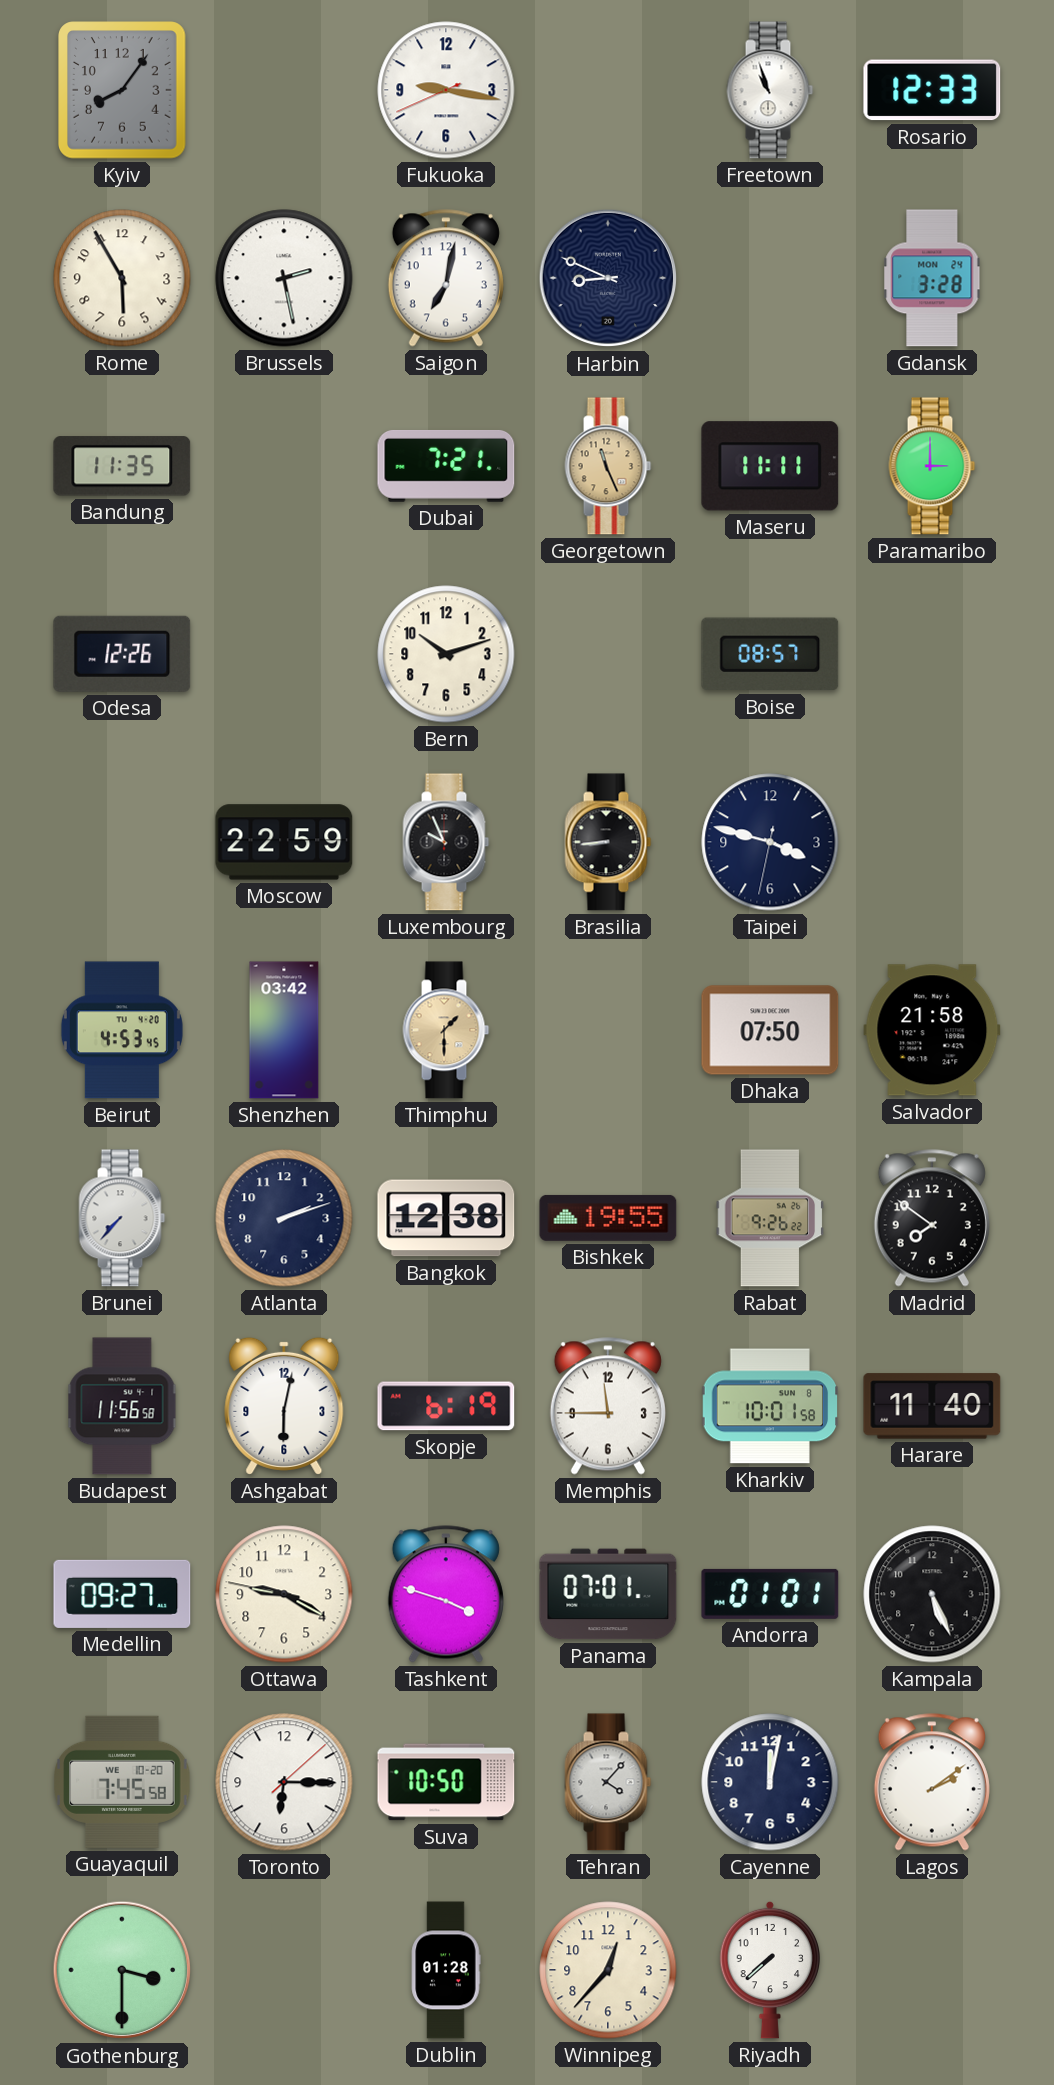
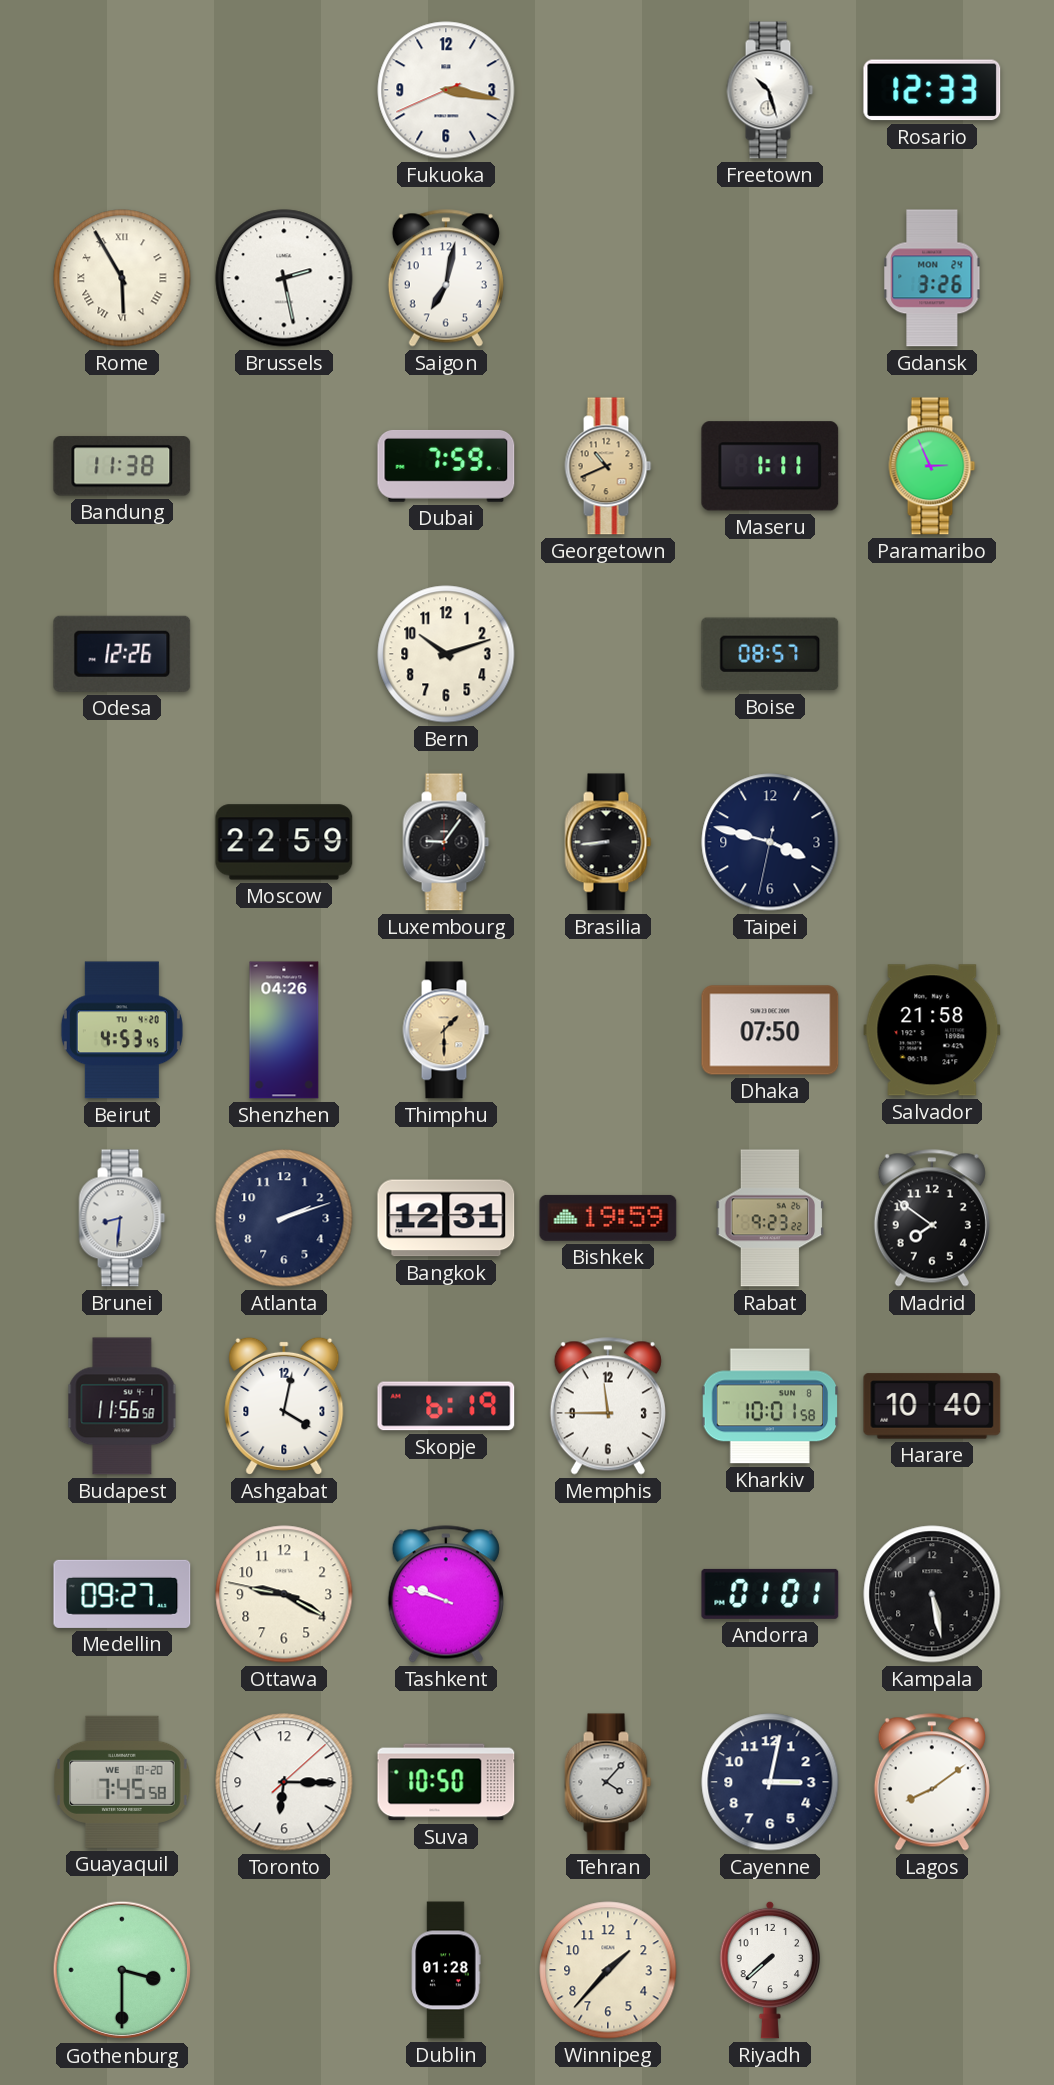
Kyiv: 8:06 -> none
Fukuoka: 9:16 -> 3:16
Freetown: 10:57 -> 10:27
Rome numerals: Arabic -> Roman
Harbin: 8:49 -> none
Gdansk: 3:28 -> 3:26
Bandung: 11:35 -> 11:38
Dubai: 7:21 -> 7:59
Georgetown: 11:26 -> 10:41
Maseru: 11:11 -> 1:11
Paramaribo: 3:00 -> 2:56
Luxembourg: 9:56 -> 9:06
Shenzhen: 03:42 -> 04:26
Brunei: 7:37 -> 8:31
Bangkok: 12:38 -> 12:31
Bishkek: 19:55 -> 19:59
Rabat: 9:26 -> 9:23
Ashgabat: 6:02 -> 4:02
Harare: 11:40 -> 10:40
Tashkent: 3:48 -> 9:48
Panama: 07:01 -> none
Kampala: 5:26 -> 5:28
Cayenne: 12:02 -> 3:02
Lagos: 2:09 -> 8:09
Winnipeg: 12:37 -> 1:37
